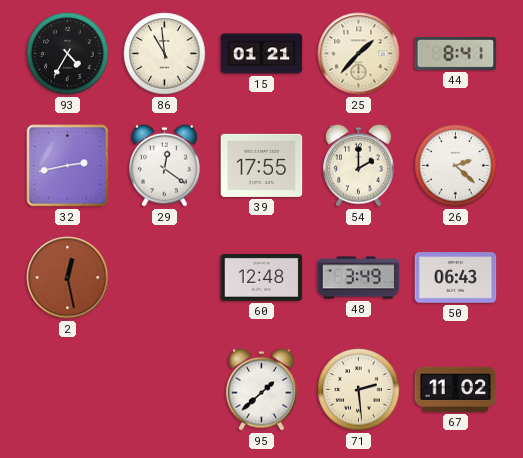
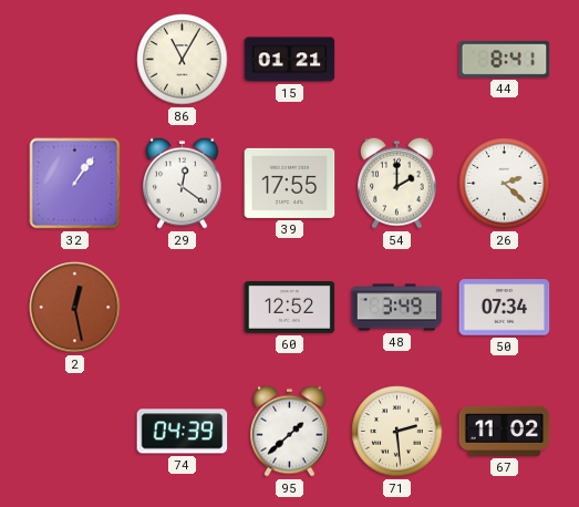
93: 4:35 -> none
86: 10:59 -> 11:05
25: 1:37 -> none
32: 2:43 -> 1:06
60: 12:48 -> 12:52
50: 06:43 -> 07:34
74: none -> 04:39
